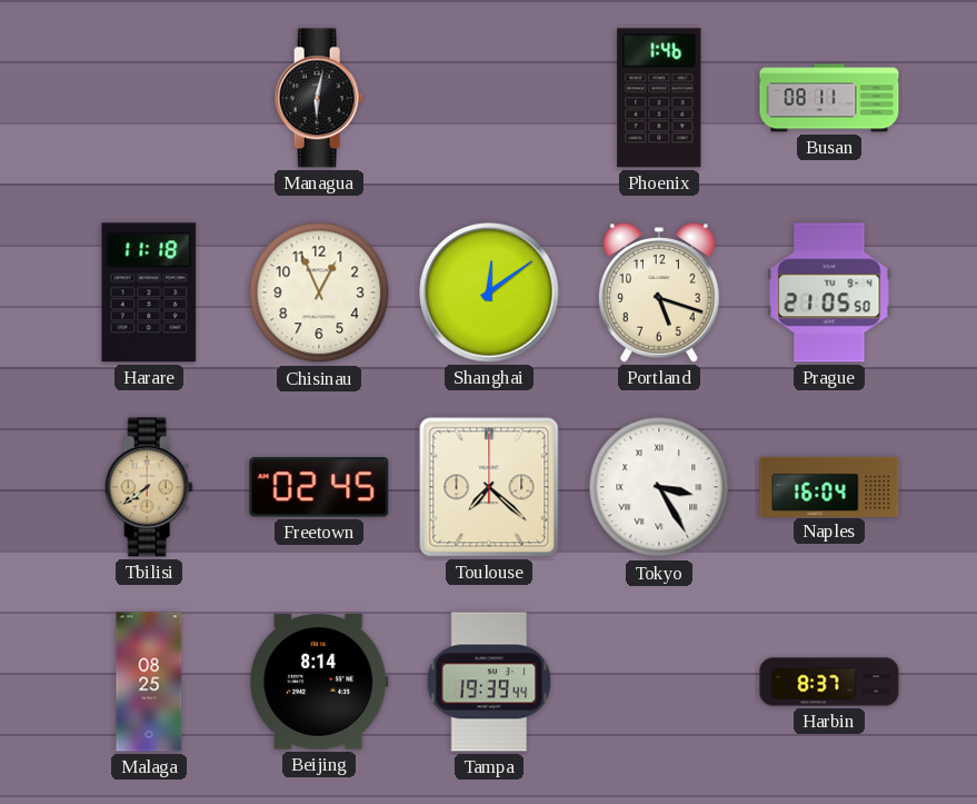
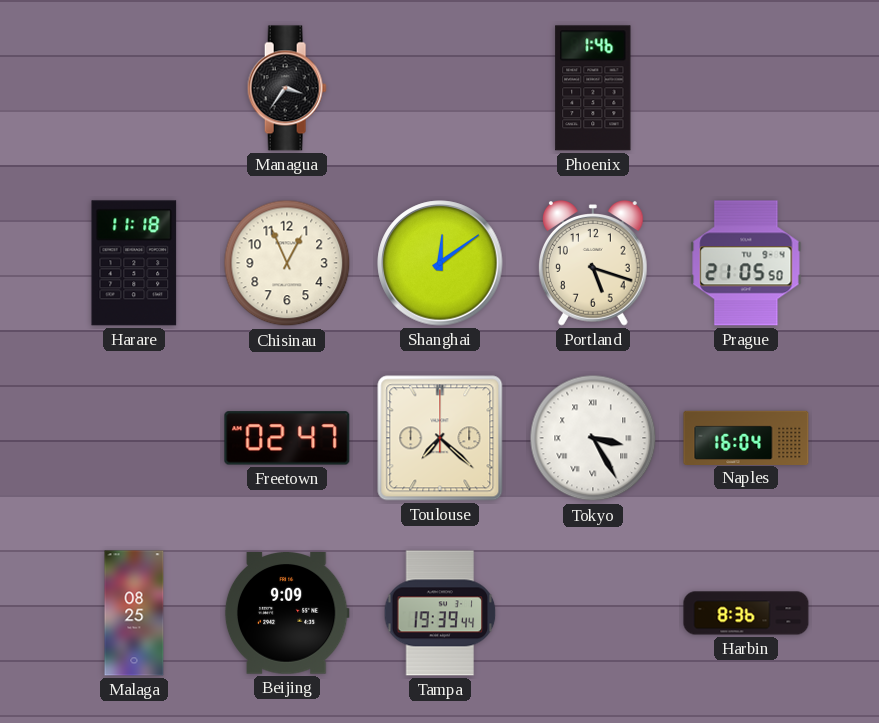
Managua: 6:02 -> 3:36
Busan: 08:11 -> none
Tbilisi: 7:39 -> none
Freetown: 02:45 -> 02:47
Beijing: 8:14 -> 9:09
Harbin: 8:37 -> 8:36
